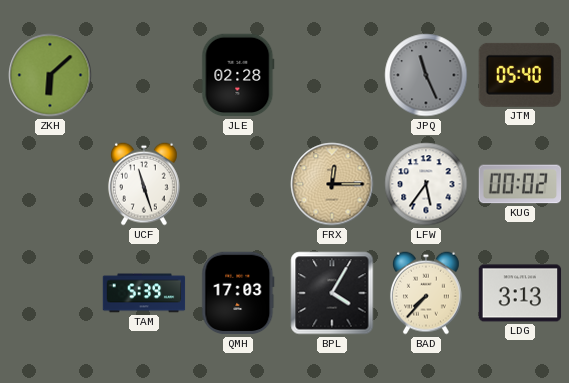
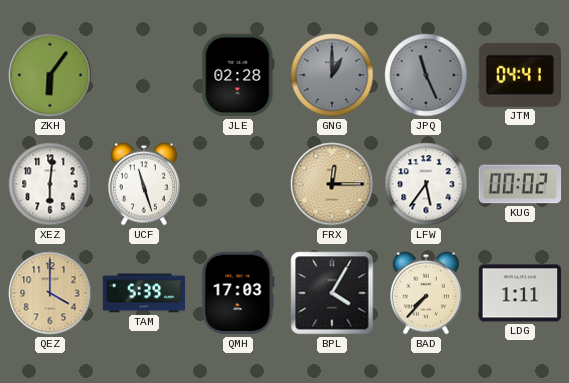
ZKH: 6:08 -> 6:06
GNG: none -> 1:00
JTM: 05:40 -> 04:41
XEZ: none -> 6:01
QEZ: none -> 4:00
LDG: 3:13 -> 1:11
